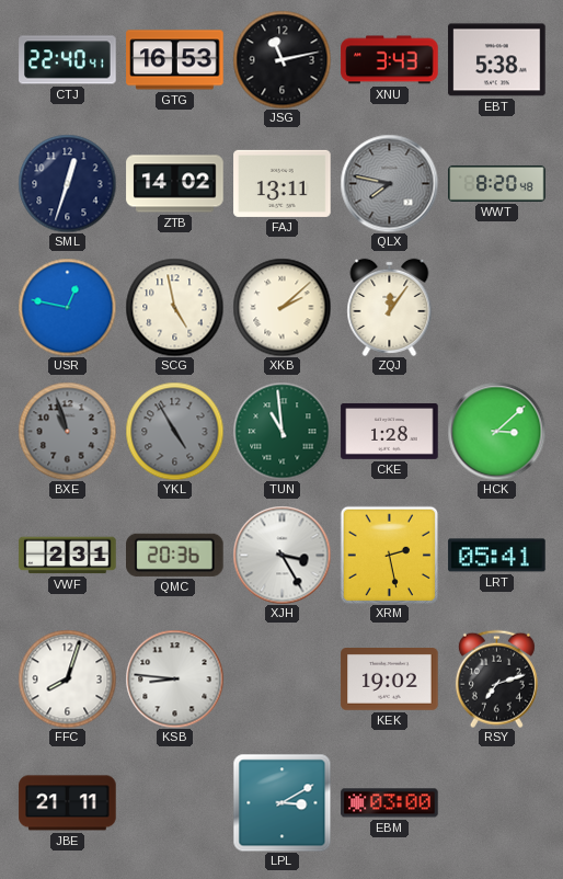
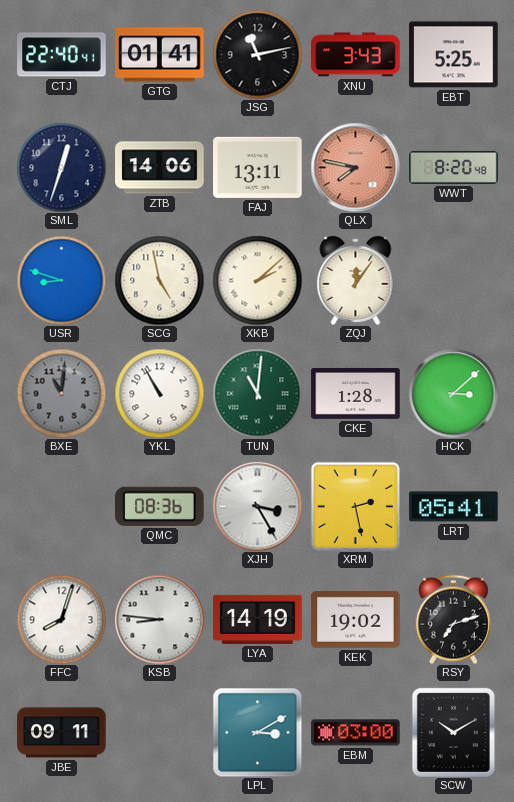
GTG: 16:53 -> 01:41
EBT: 5:38 -> 5:25
ZTB: 14:02 -> 14:06
QLX dial: grey -> salmon
USR: 12:47 -> 8:48
BXE: 10:57 -> 11:01
YKL: 4:55 -> 10:55
YKL dial: grey -> white
TUN: 10:59 -> 11:01
VWF: 2:31 -> none
QMC: 20:36 -> 08:36
LYA: none -> 14:19
JBE: 21:11 -> 09:11
SCW: none -> 10:10
